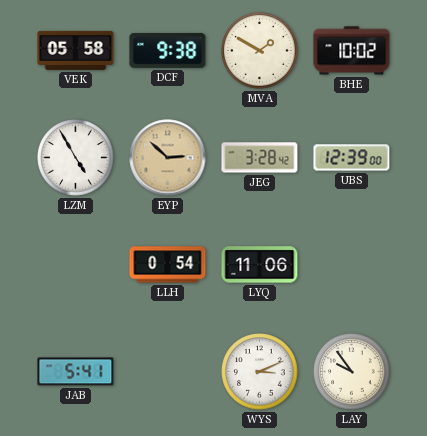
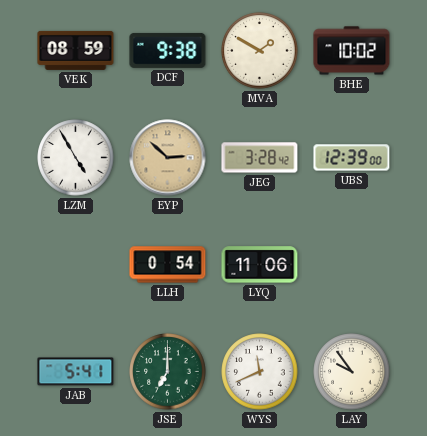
VEK: 05:58 -> 08:59
JSE: none -> 7:00
WYS: 3:11 -> 11:41
